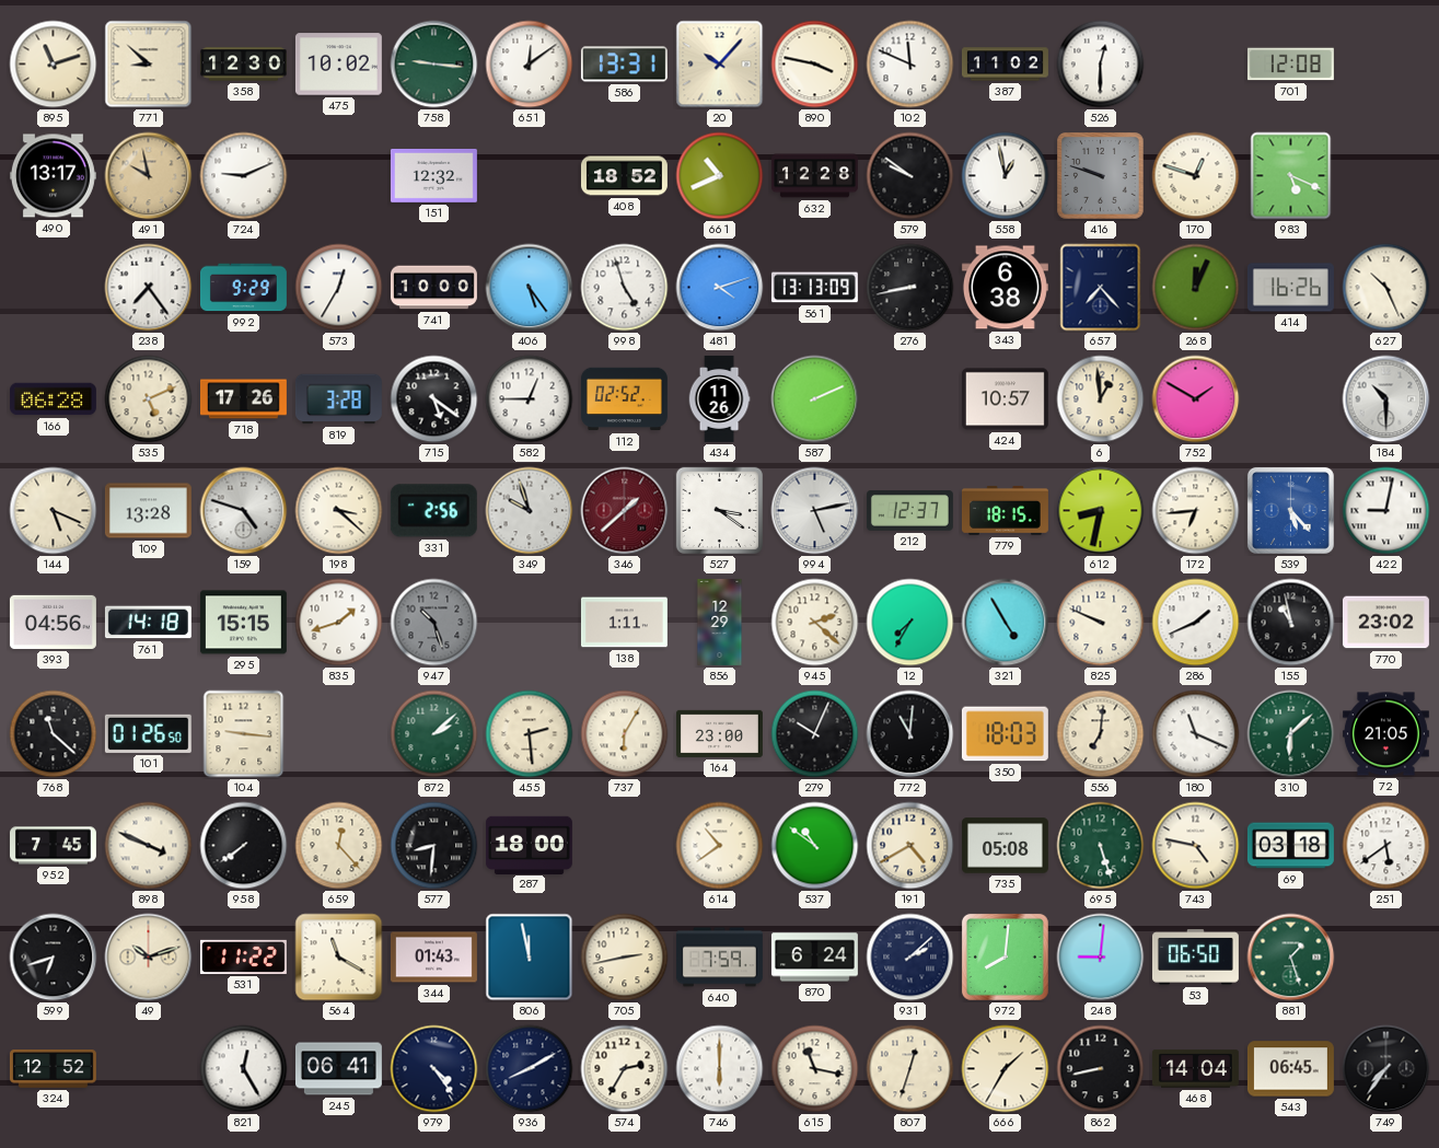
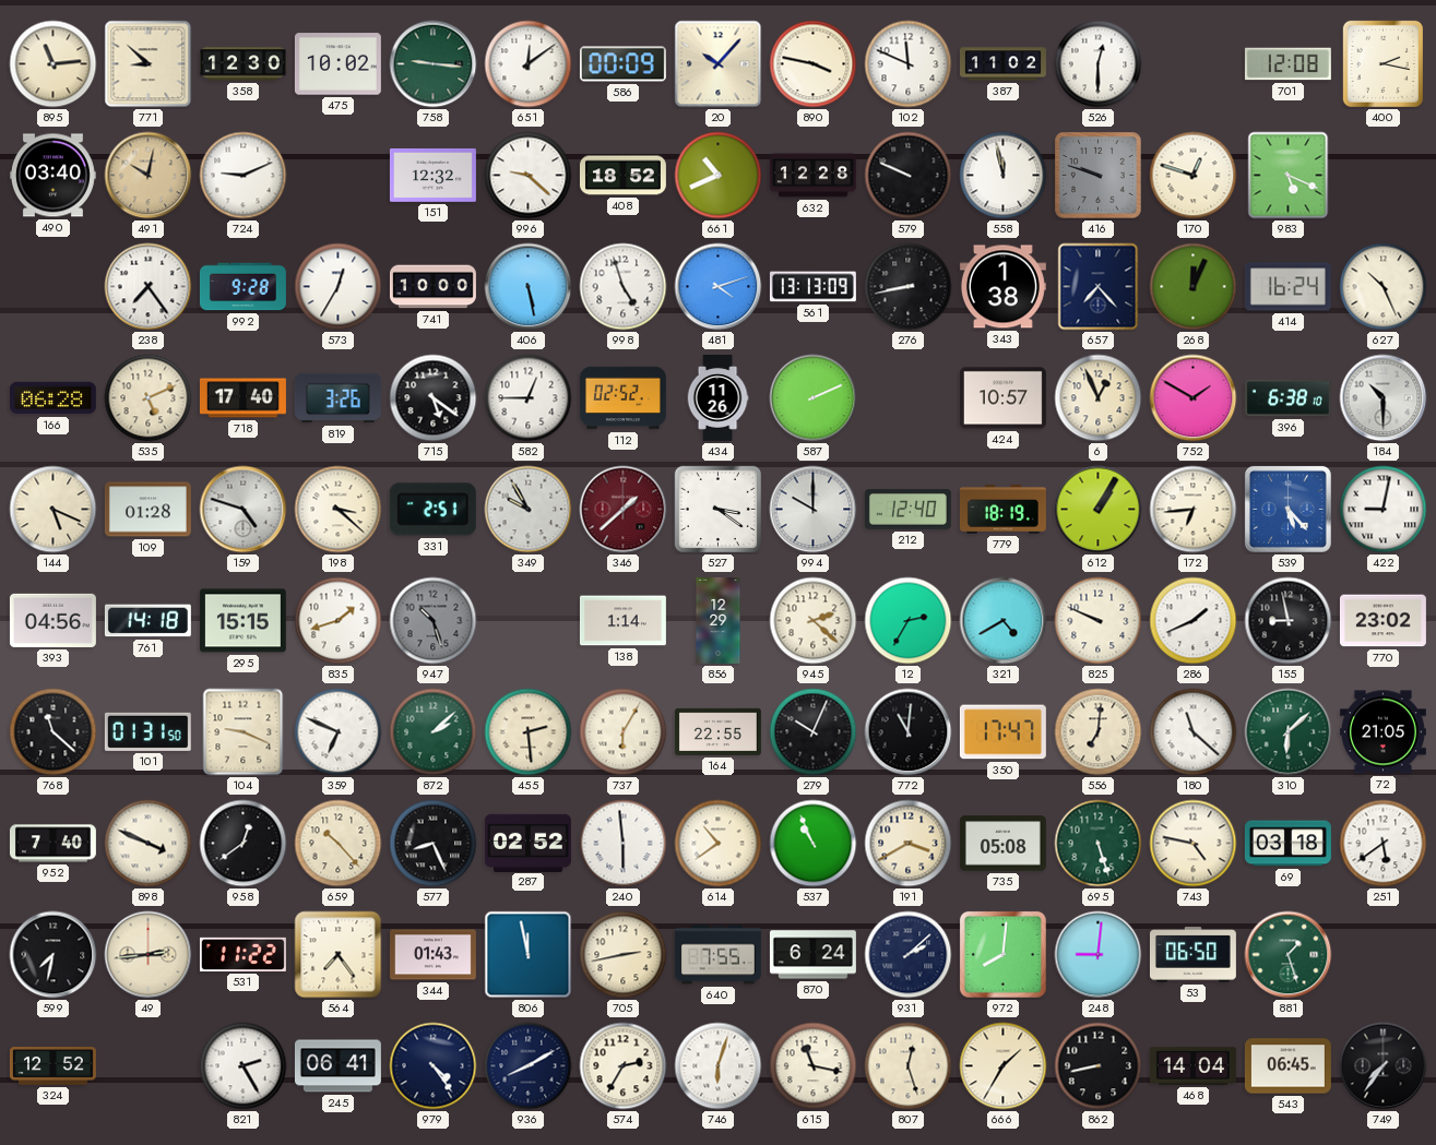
895: 11:12 -> 11:14
586: 13:31 -> 00:09
400: none -> 2:17
490: 13:17 -> 03:40
491: 9:58 -> 10:02
996: none -> 9:22
579: 9:51 -> 9:49
558: 12:58 -> 11:58
992: 9:29 -> 9:28
406: 5:24 -> 5:28
343: 6:38 -> 1:38
414: 16:26 -> 16:24
718: 17:26 -> 17:40
819: 3:28 -> 3:26
6: 12:59 -> 12:56
396: none -> 6:38
109: 13:28 -> 01:28
331: 2:56 -> 2:51
349: 9:57 -> 9:55
994: 5:13 -> 10:00
212: 12:37 -> 12:40
779: 18:15 -> 18:19
612: 8:32 -> 1:05
138: 1:11 -> 1:14
12: 7:35 -> 2:35
321: 4:55 -> 4:40
155: 10:58 -> 8:58
101: 01:26 -> 01:31
104: 9:16 -> 9:19
359: none -> 6:49
164: 23:00 -> 22:55
350: 18:03 -> 17:47
180: 11:19 -> 11:22
952: 7:45 -> 7:40
958: 7:39 -> 12:39
659: 12:23 -> 10:23
577: 8:31 -> 8:26
287: 18:00 -> 02:52
240: none -> 5:59
537: 10:51 -> 10:56
191: 4:40 -> 3:40
599: 6:42 -> 7:32
49: 10:12 -> 2:44
564: 11:20 -> 7:24
640: 7:59 -> 7:55
821: 12:25 -> 2:25
746: 6:00 -> 6:03
807: 12:33 -> 12:27
